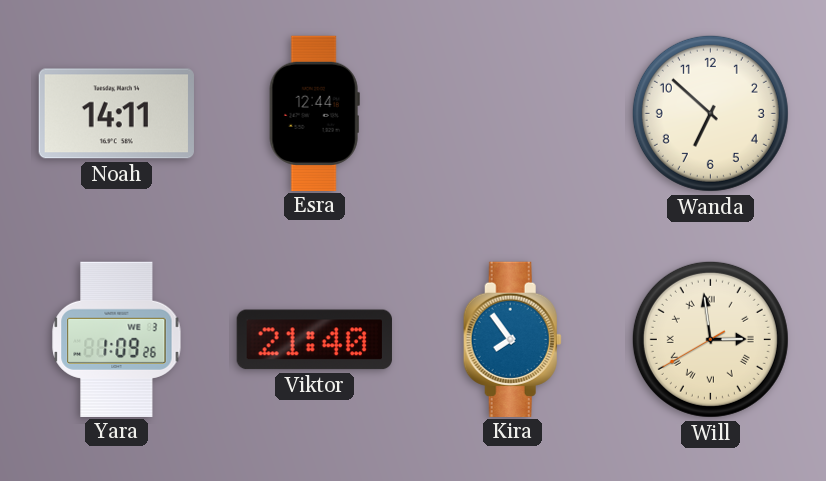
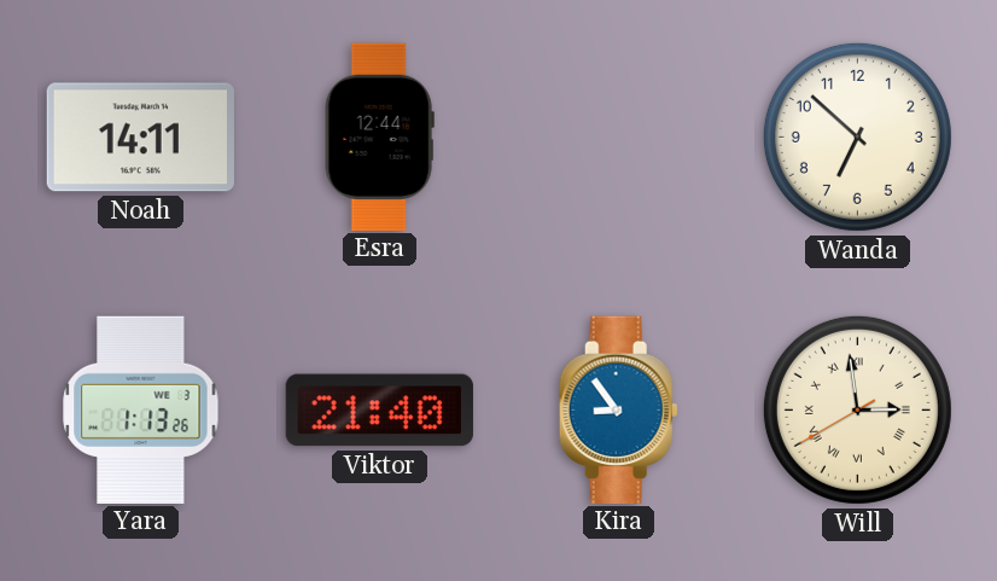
Yara: 1:09 -> 1:13
Kira: 7:54 -> 8:54
